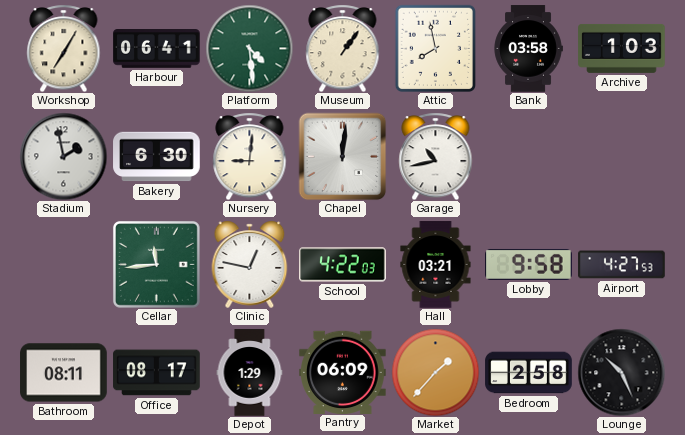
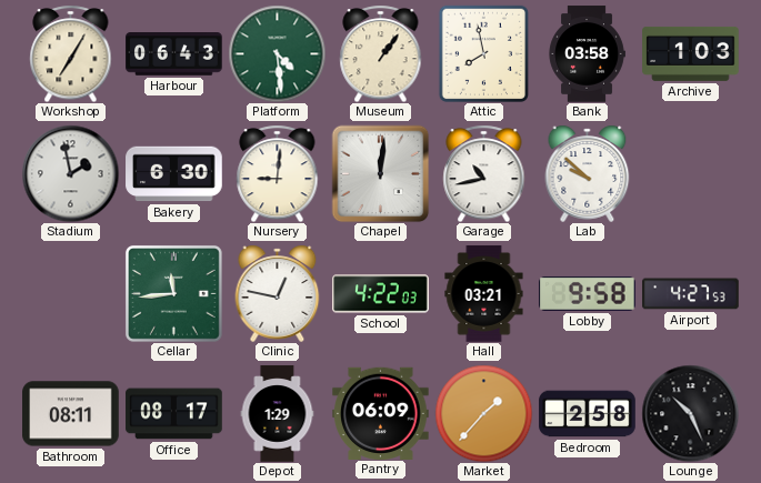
Harbour: 06:41 -> 06:43
Lab: none -> 9:52
